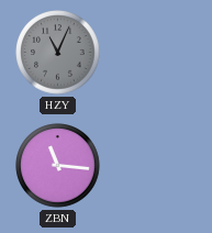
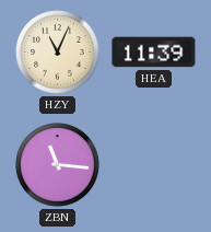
HZY dial: grey -> cream
HEA: none -> 11:39
